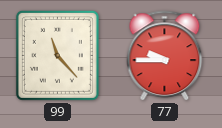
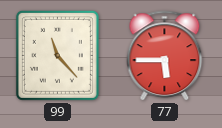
77: 9:45 -> 5:45
